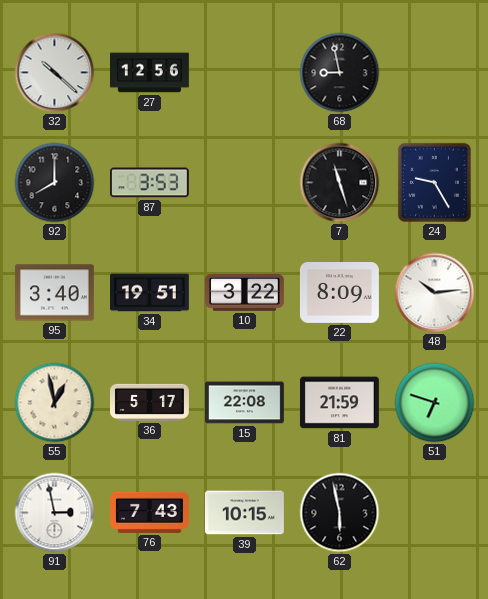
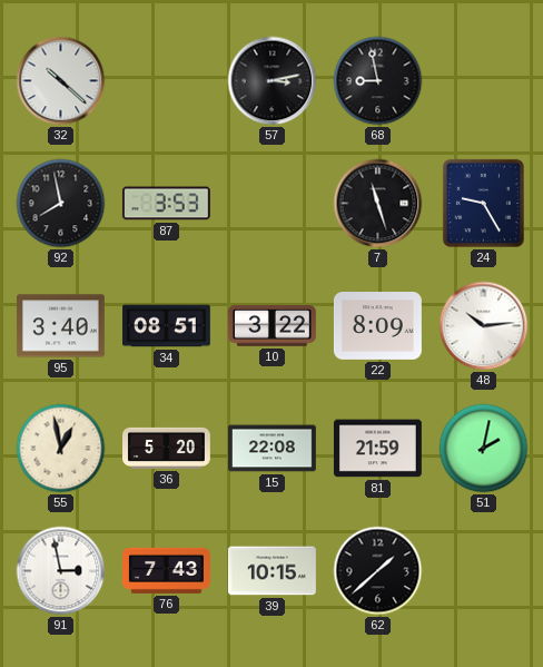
27: 12:56 -> none
57: none -> 3:13
92: 8:00 -> 7:58
34: 19:51 -> 08:51
36: 5:17 -> 5:20
51: 6:48 -> 2:02
62: 5:58 -> 1:38
